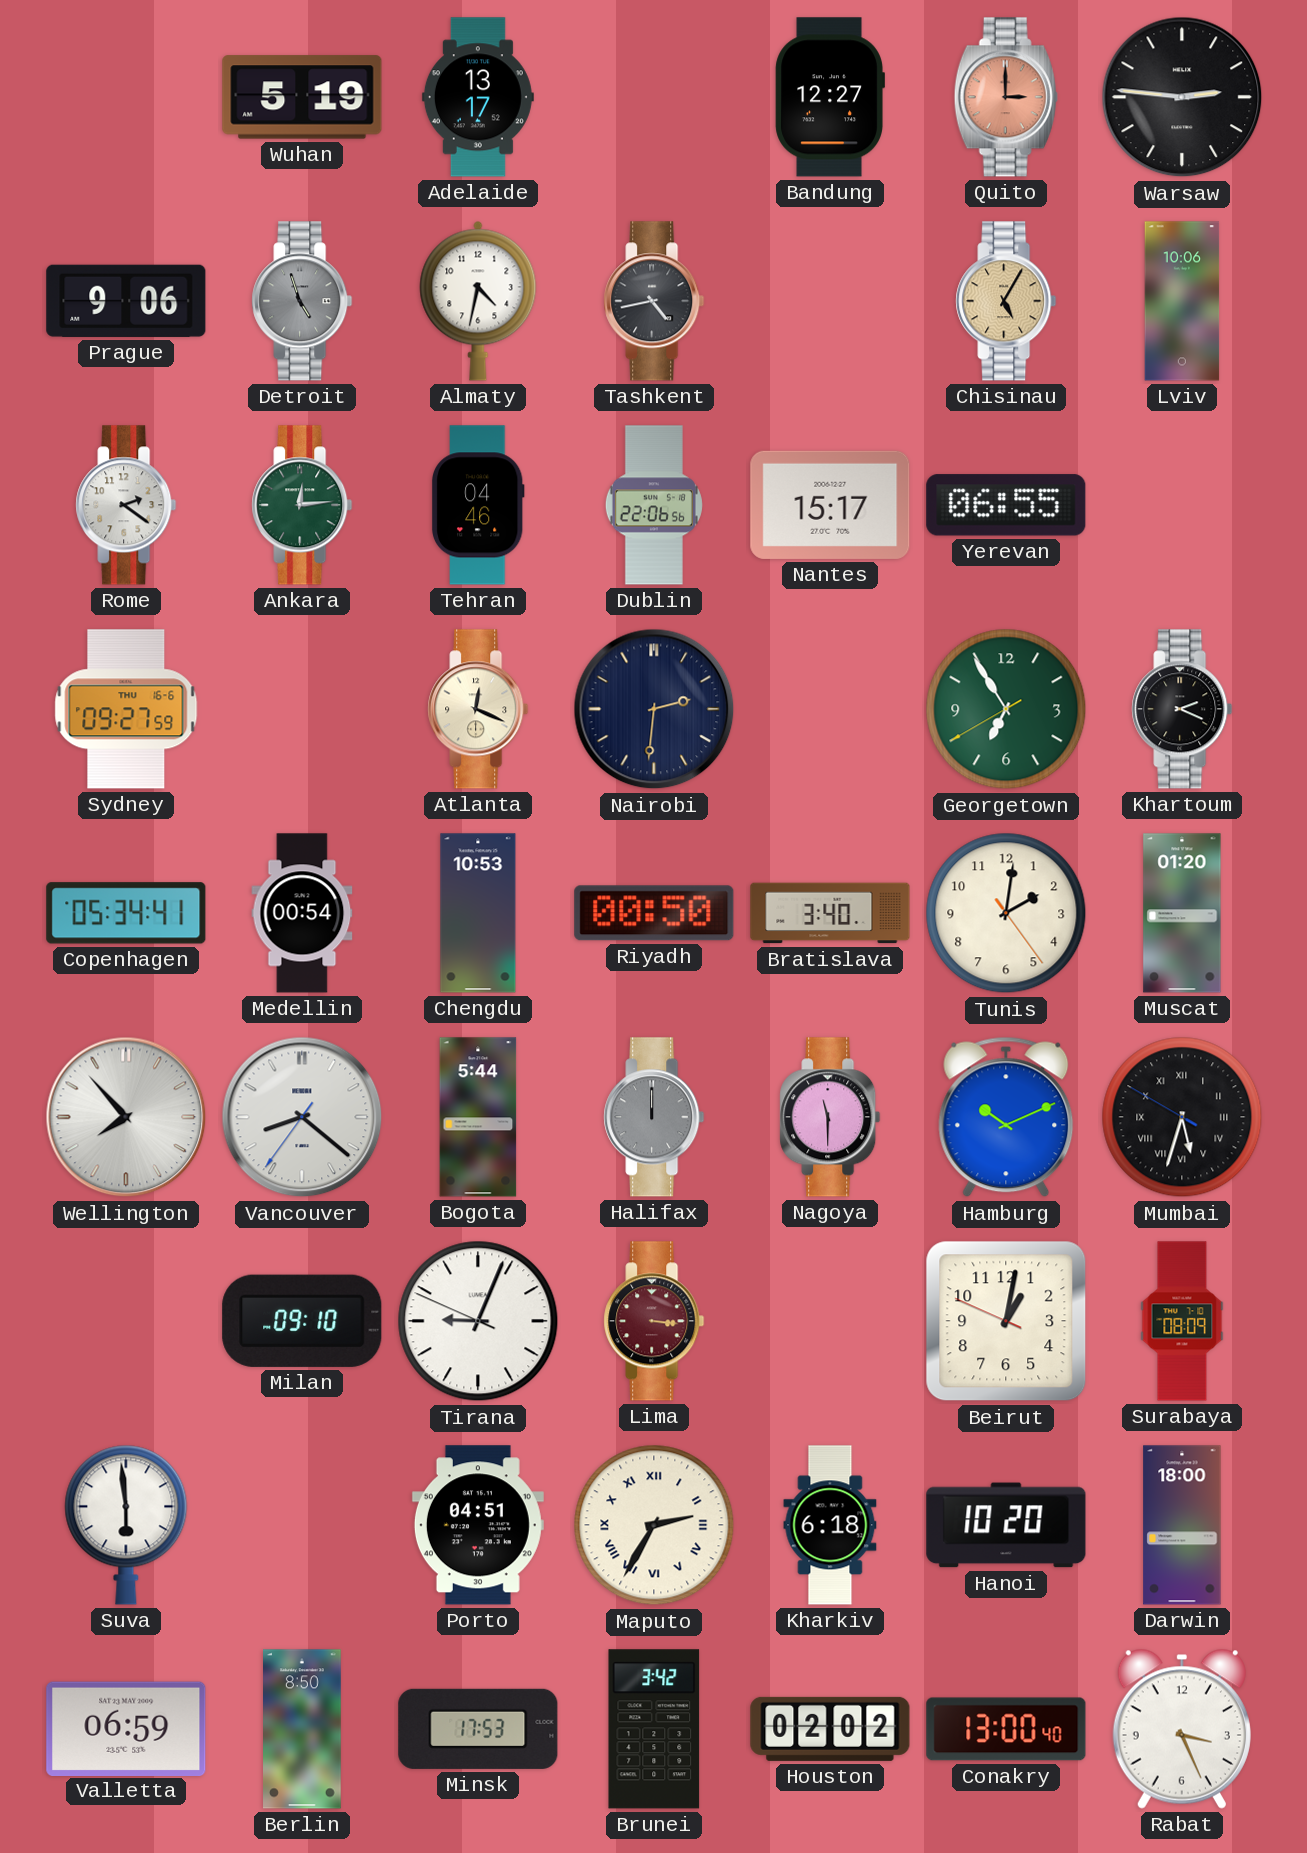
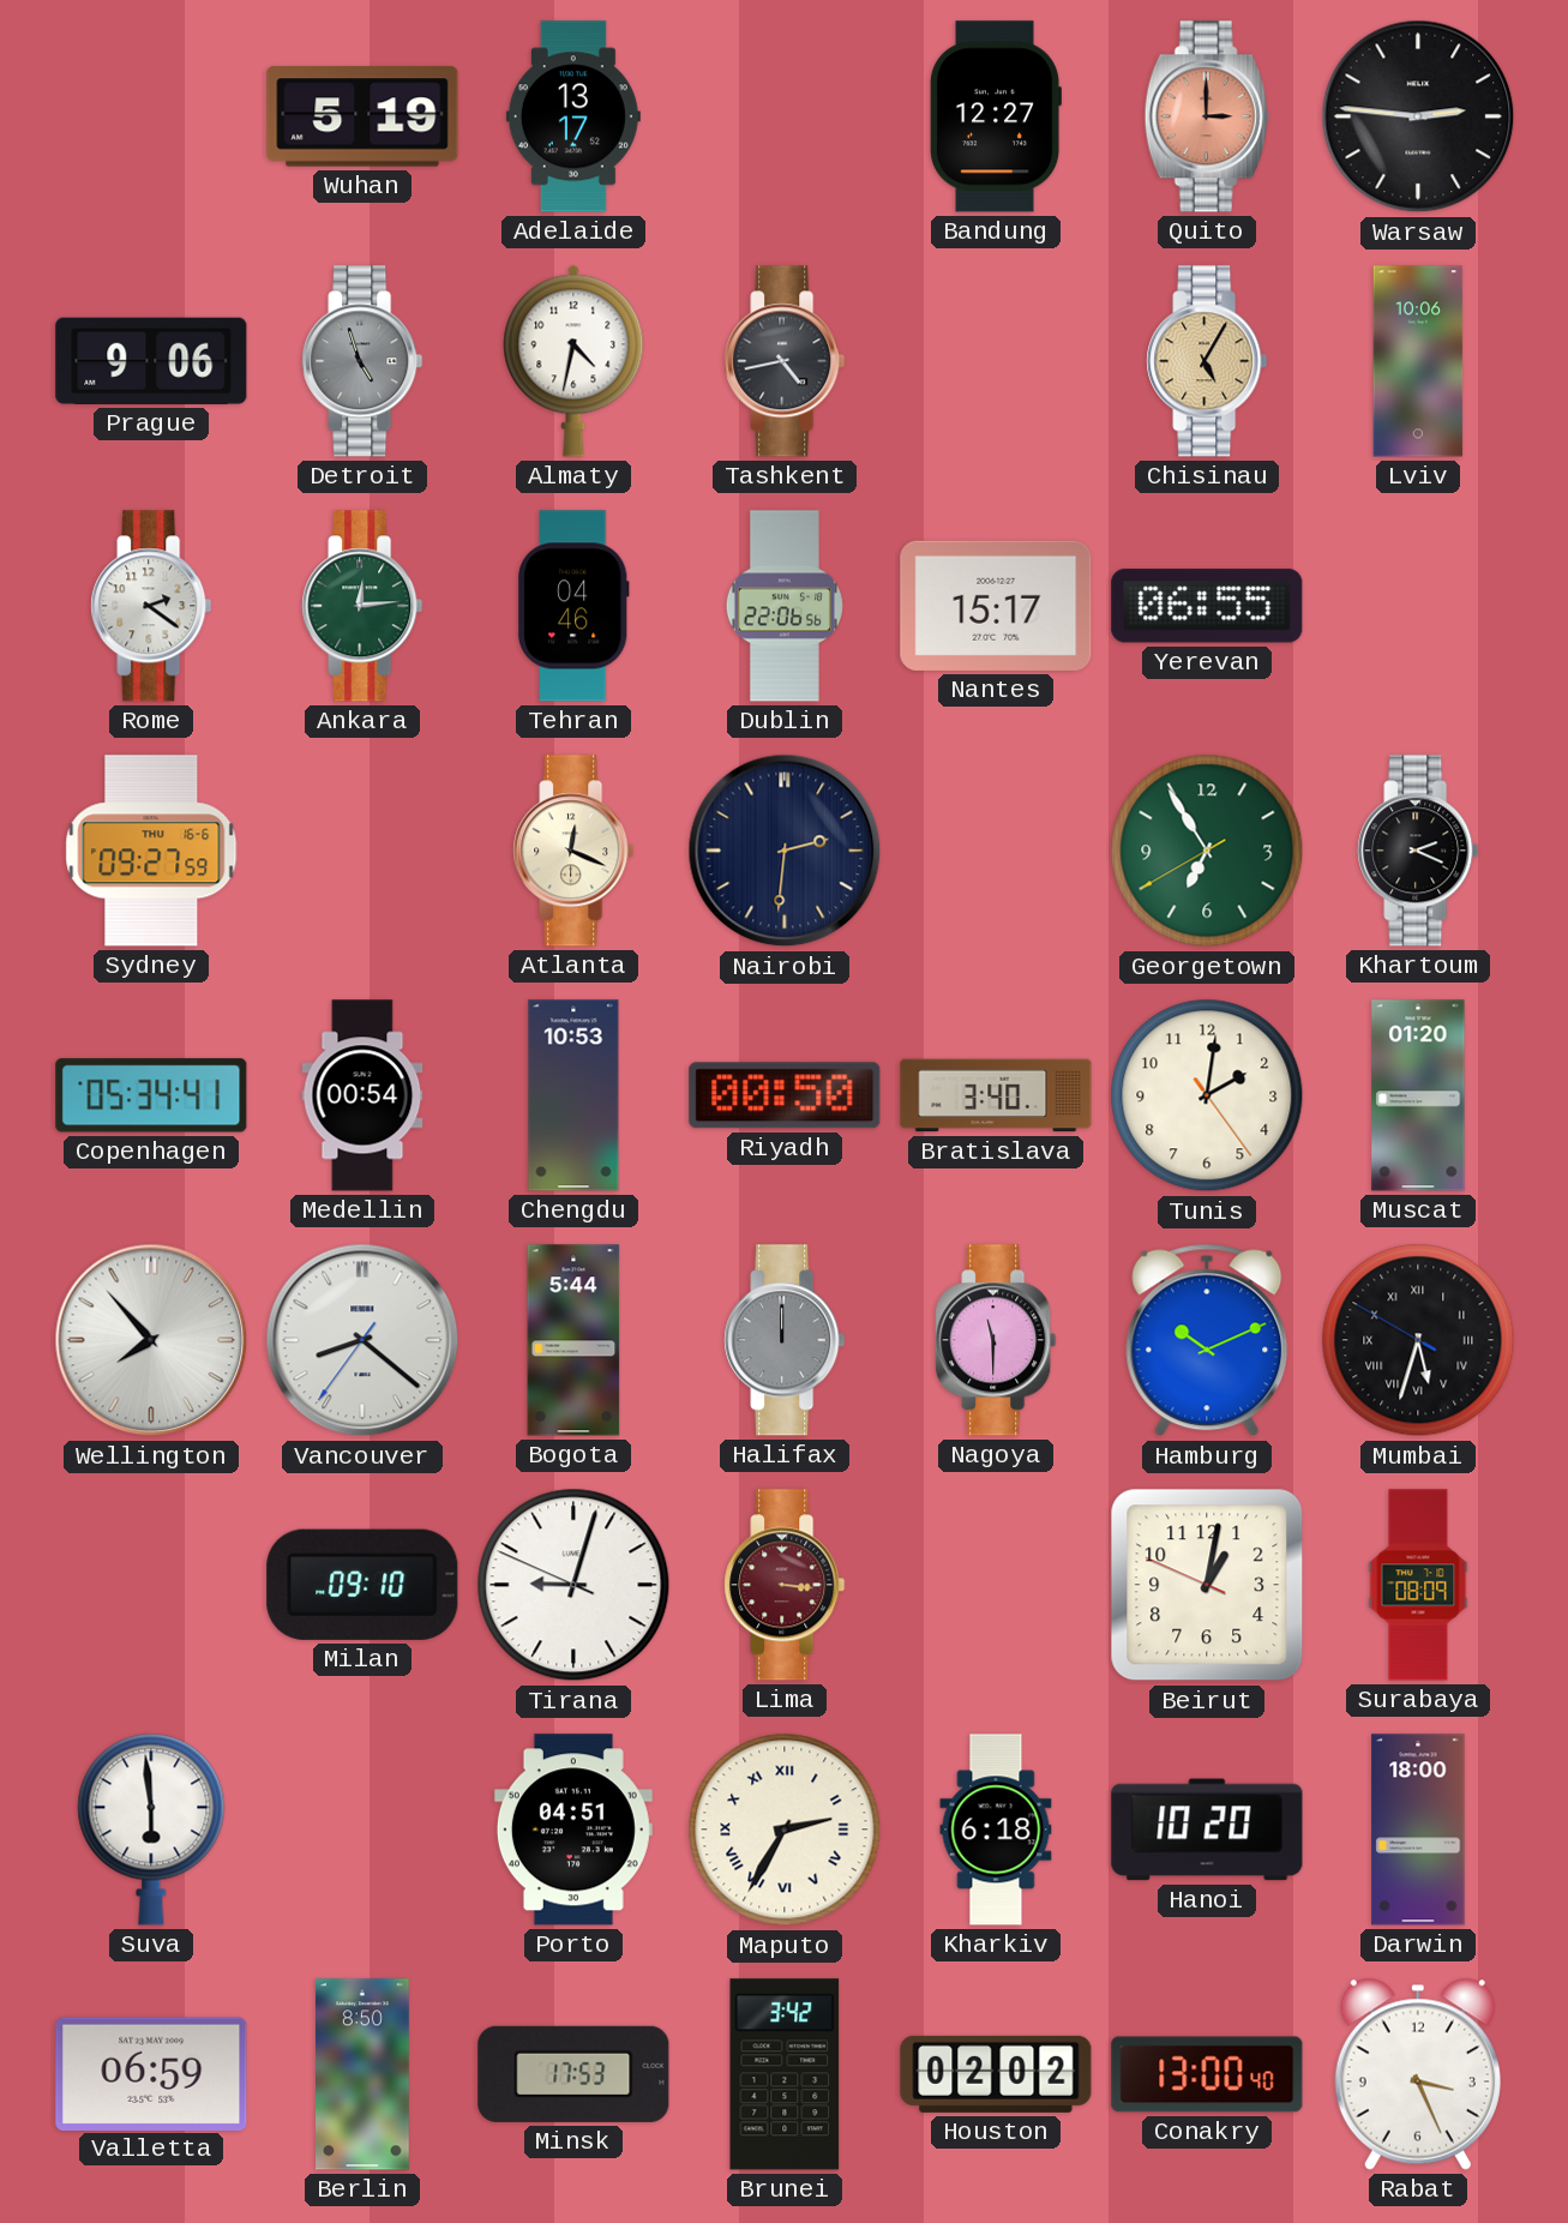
Tirana: 9:03 -> 9:02
